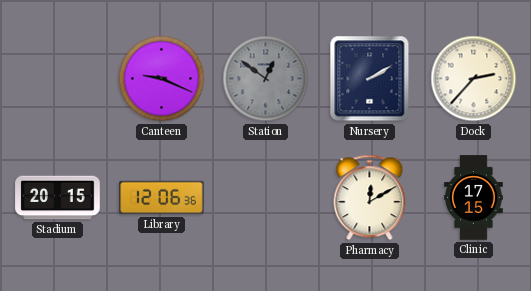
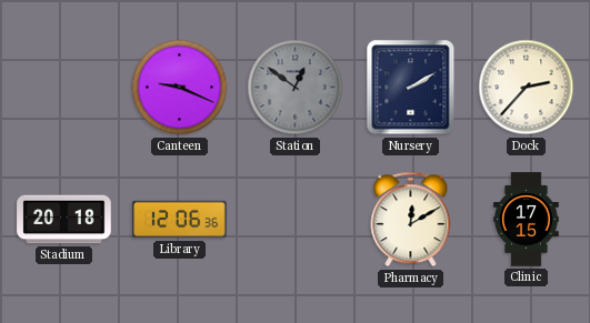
Stadium: 20:15 -> 20:18
